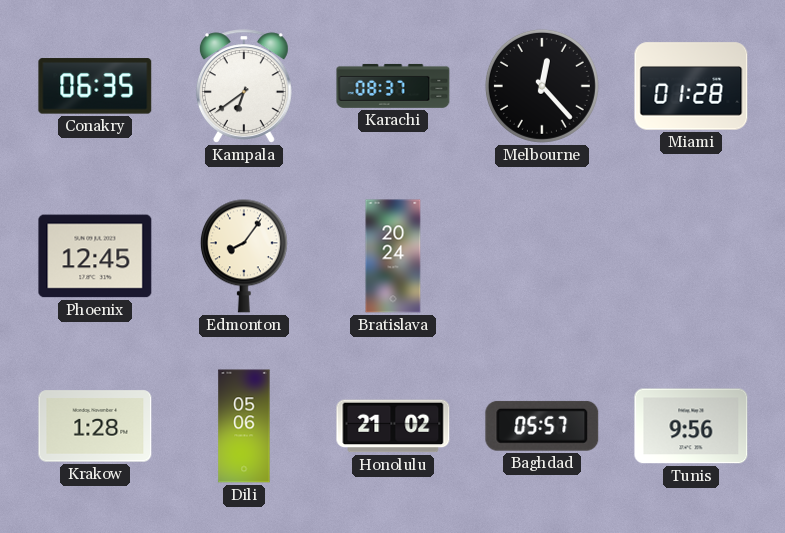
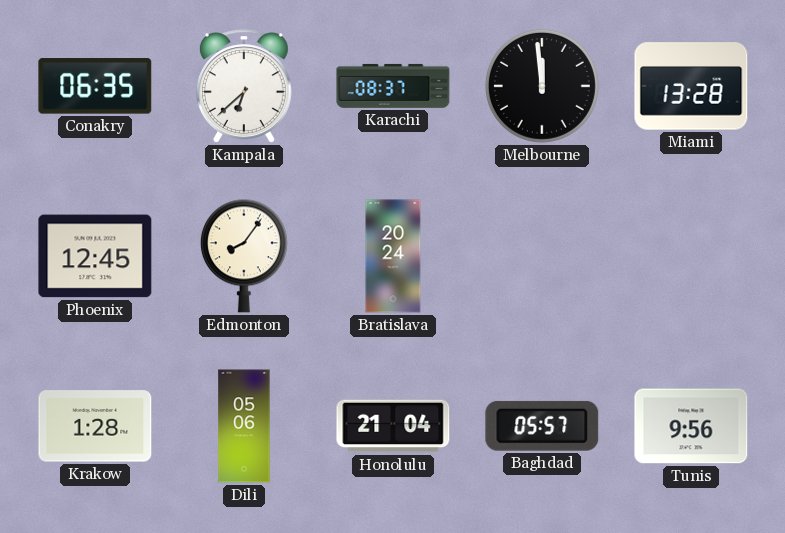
Kampala: 6:39 -> 6:38
Melbourne: 12:23 -> 11:59
Miami: 01:28 -> 13:28
Honolulu: 21:02 -> 21:04
